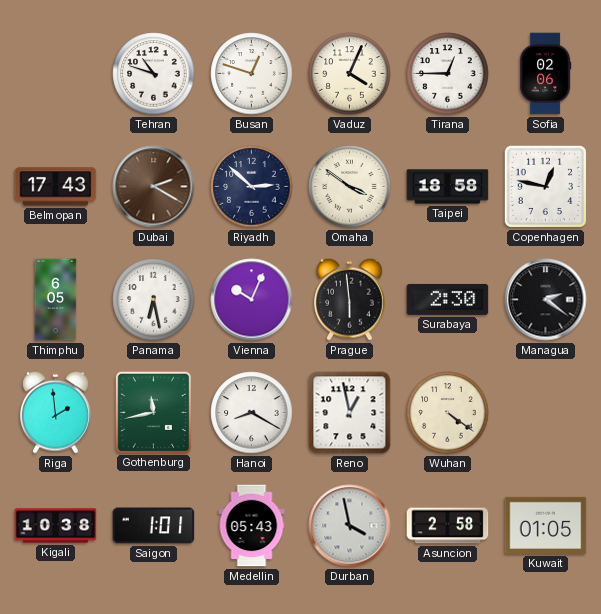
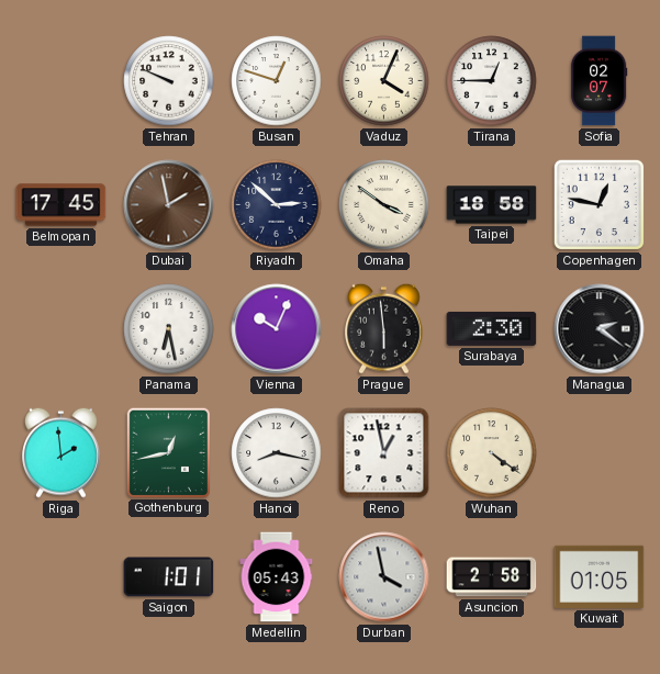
Tehran: 10:48 -> 9:49
Sofia: 02:06 -> 02:07
Belmopan: 17:43 -> 17:45
Dubai: 2:20 -> 1:58
Thimphu: 6:05 -> none
Gothenburg: 11:43 -> 12:43
Hanoi: 8:20 -> 8:17
Kigali: 10:38 -> none
